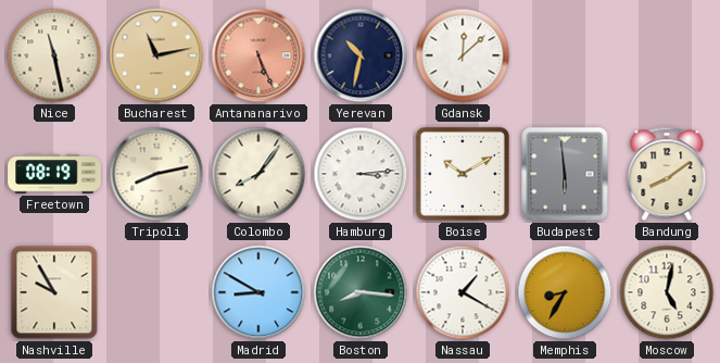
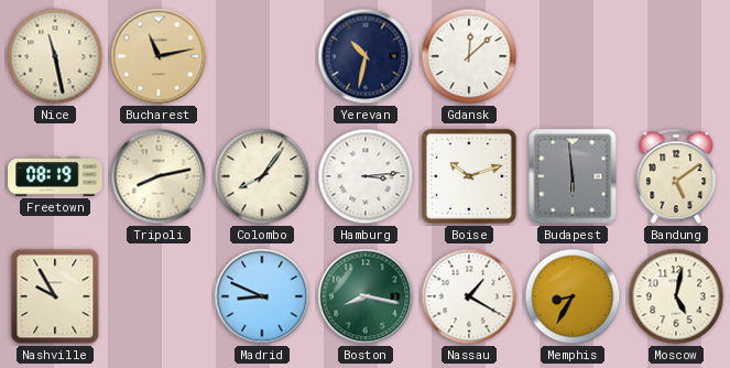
Antananarivo: 5:26 -> none
Boise: 10:10 -> 10:12
Bandung: 8:09 -> 5:09
Madrid: 8:50 -> 8:49
Boston: 8:16 -> 8:17
